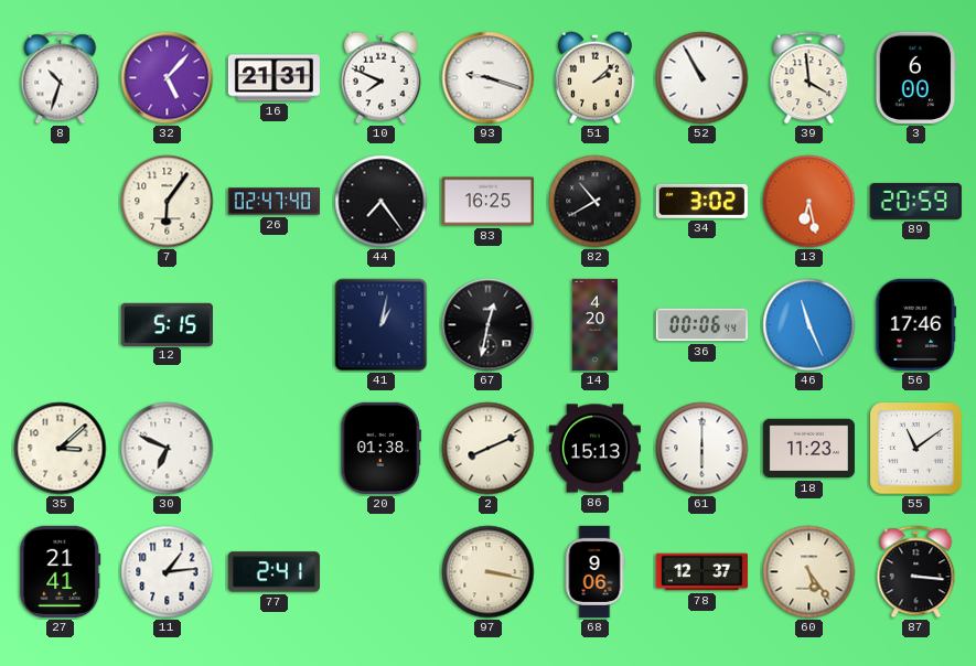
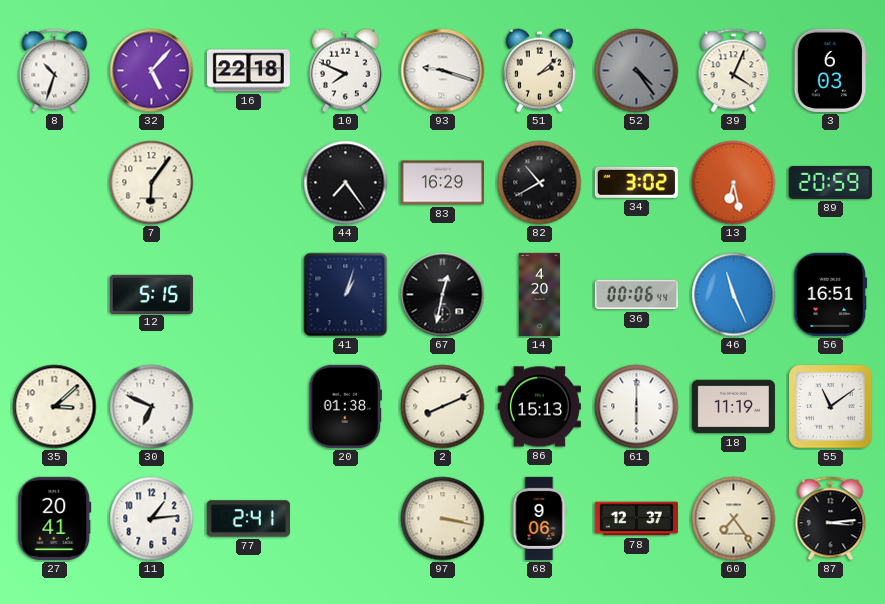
16: 21:31 -> 22:18
52: 10:55 -> 4:24
52 dial: white -> grey
39: 3:59 -> 4:04
3: 6:00 -> 6:03
26: 02:47 -> none
83: 16:25 -> 16:29
41: 1:02 -> 1:03
56: 17:46 -> 16:51
18: 11:23 -> 11:19
27: 21:41 -> 20:41
60: 5:24 -> 7:24
87: 3:16 -> 3:14
